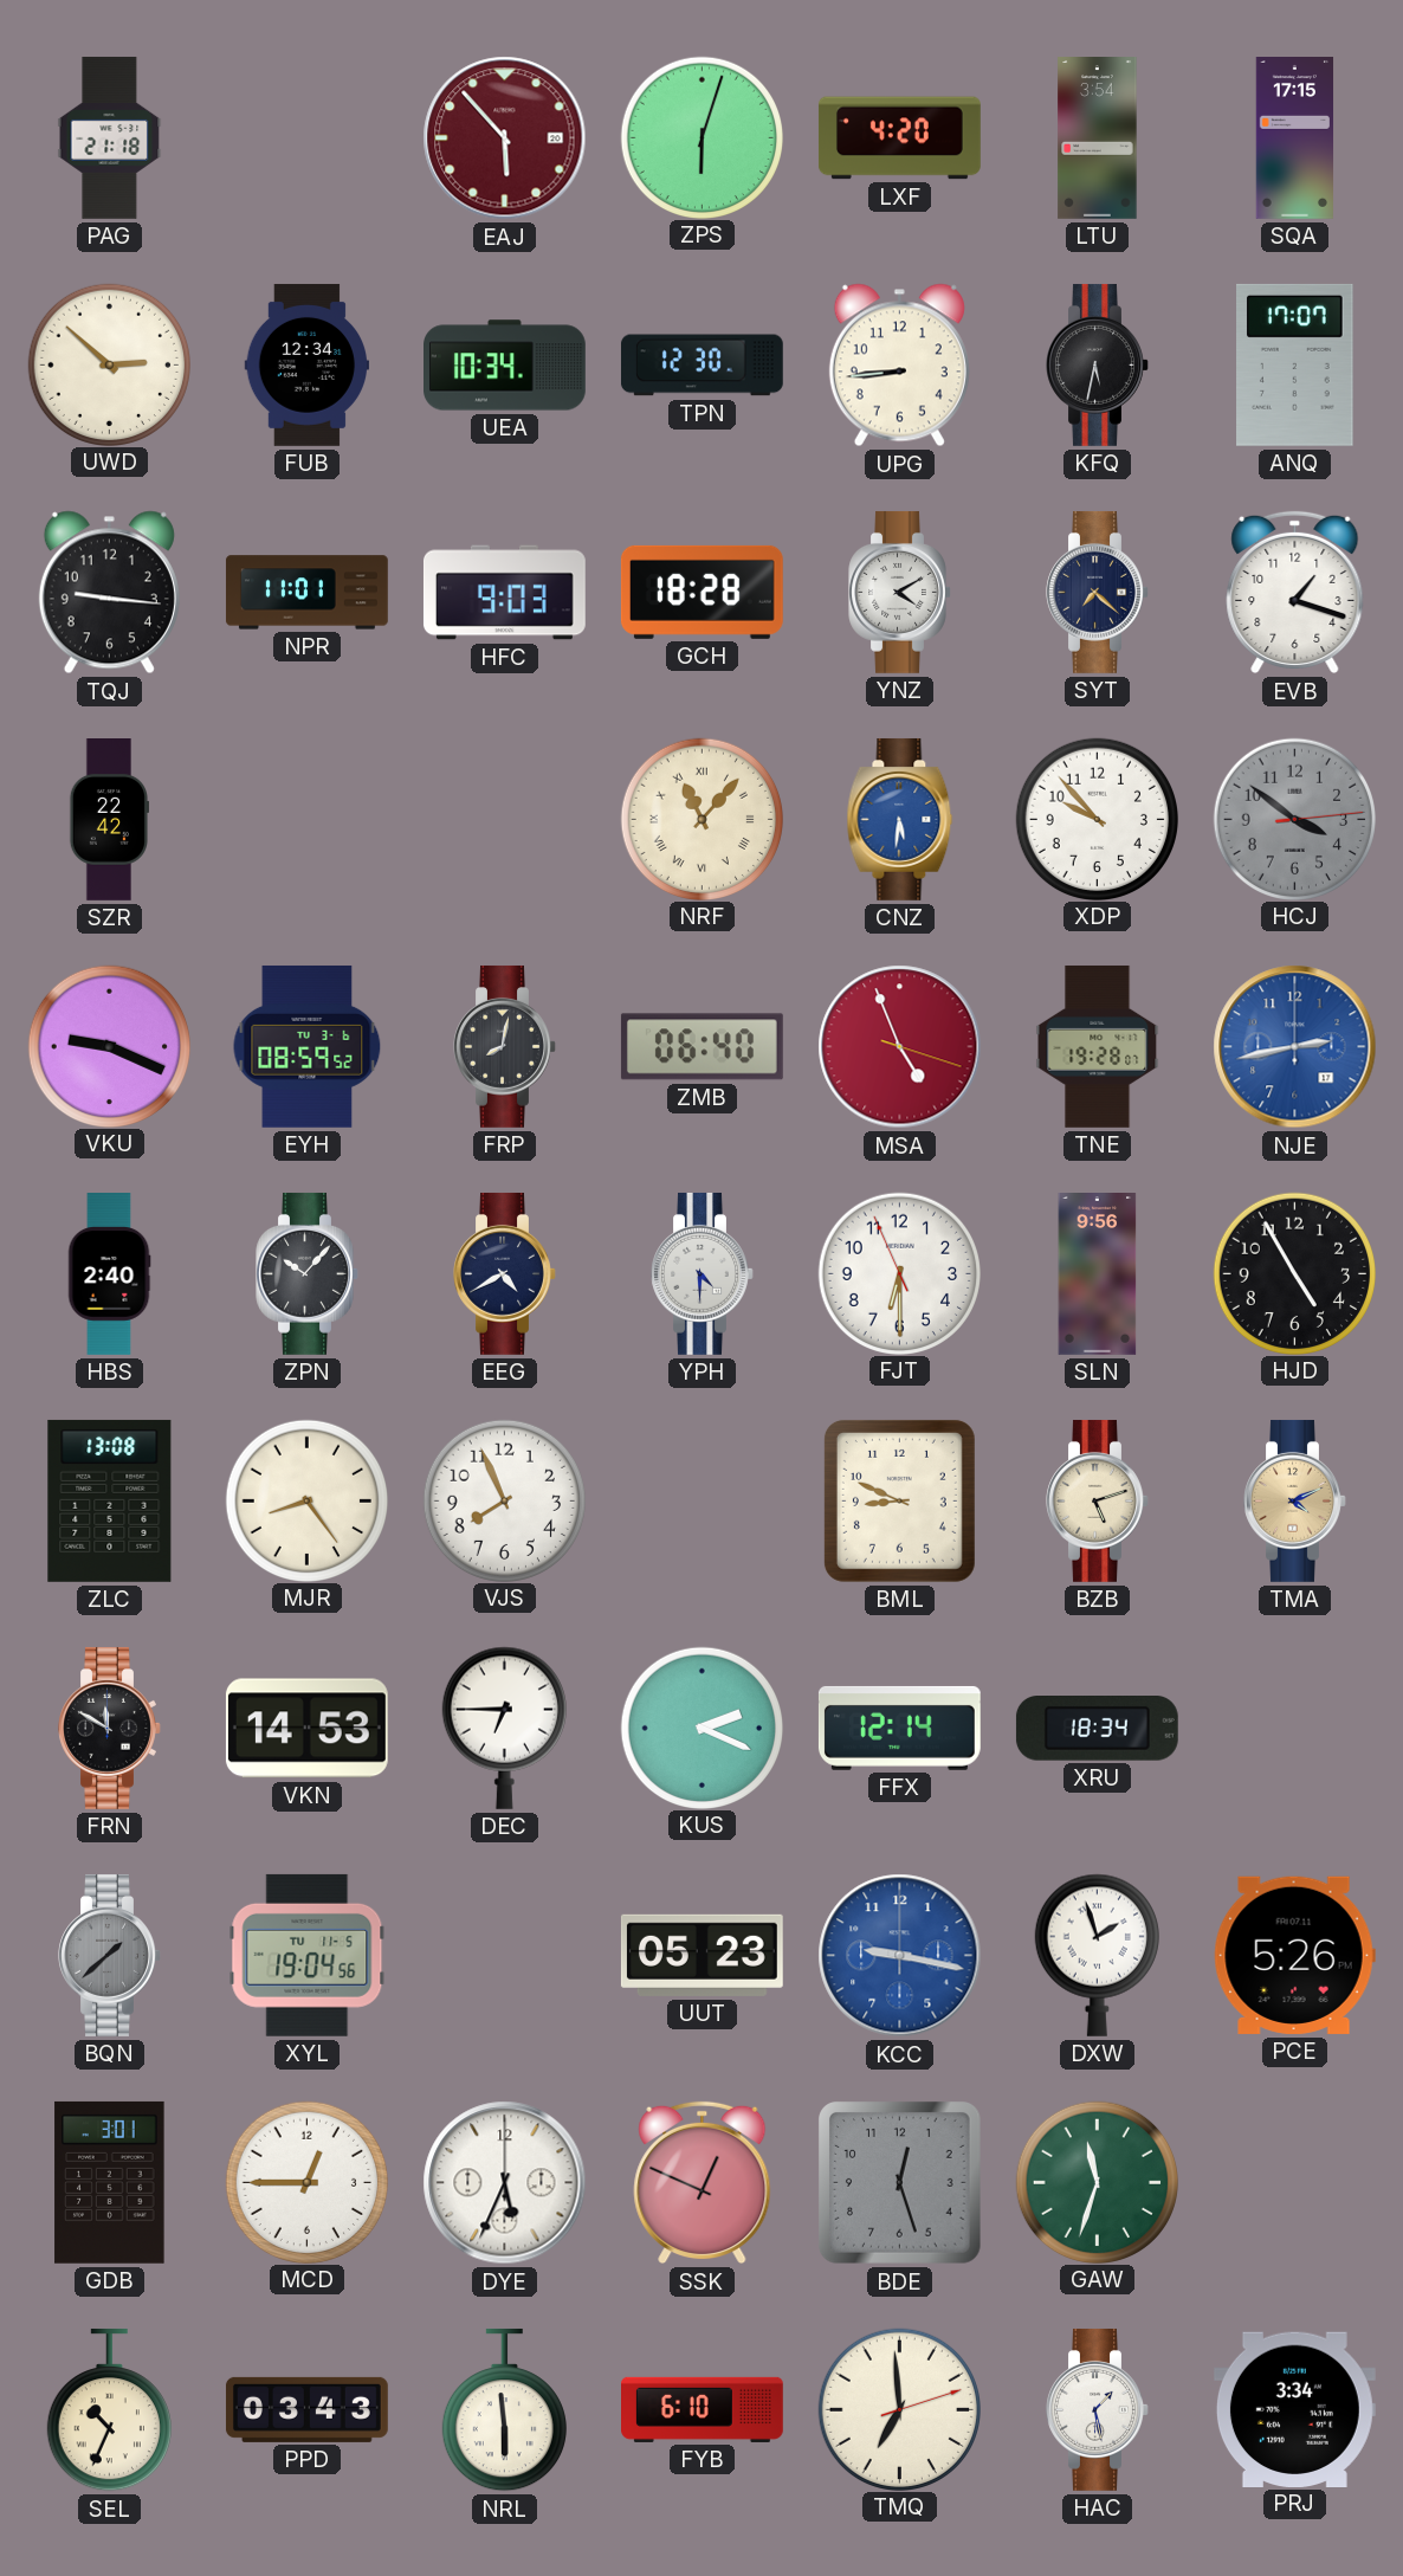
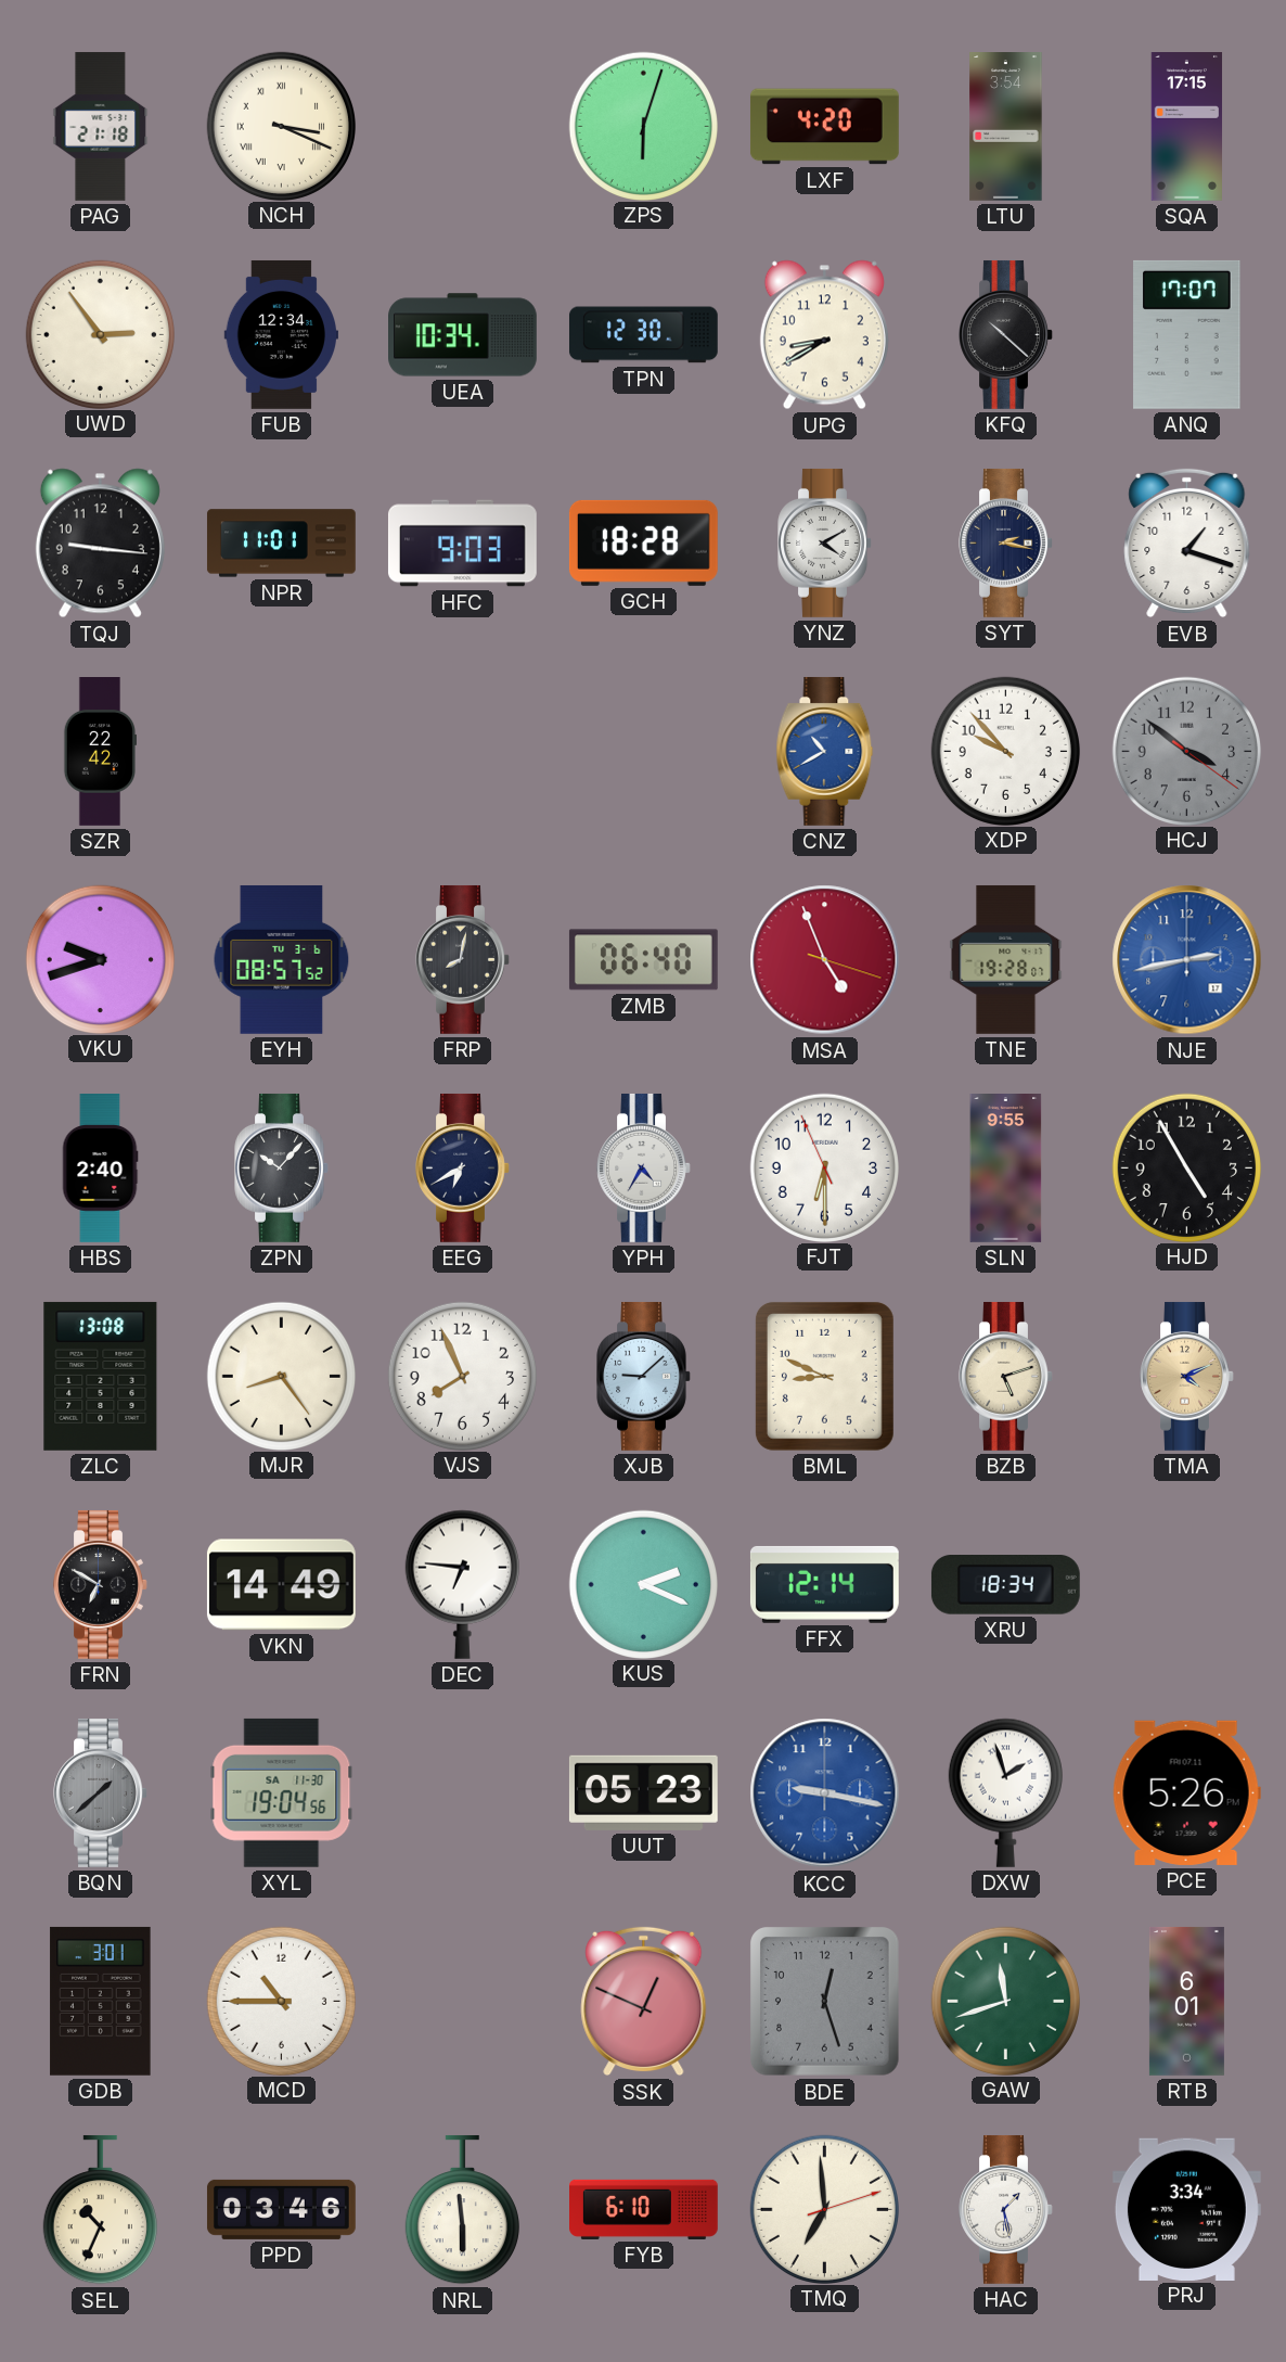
NCH: none -> 3:19
EAJ: 5:53 -> none
UWD: 2:52 -> 2:54
UPG: 8:44 -> 8:40
KFQ: 5:32 -> 10:22
SYT: 7:22 -> 2:17
NRF: 11:07 -> none
CNZ: 5:31 -> 10:40
HCJ: 3:51:14 -> 3:51:21
VKU: 9:19 -> 9:42
EYH: 08:59 -> 08:57
EEG: 4:40 -> 6:40
YPH: 4:30 -> 4:35
SLN: 9:56 -> 9:55
XJB: none -> 9:08
FRN: 11:50 -> 6:50
VKN: 14:53 -> 14:49
DEC: 6:45 -> 6:46
XYL date: TU 11-5 -> SA 11-30
MCD: 12:45 -> 10:45
DYE: 5:34 -> none
GAW: 11:33 -> 11:42
RTB: none -> 6:01
PPD: 03:43 -> 03:46
